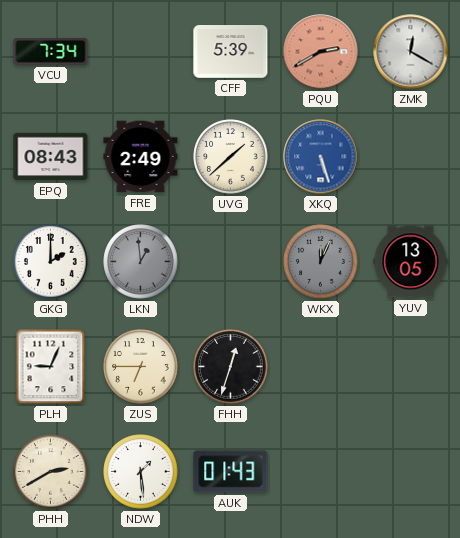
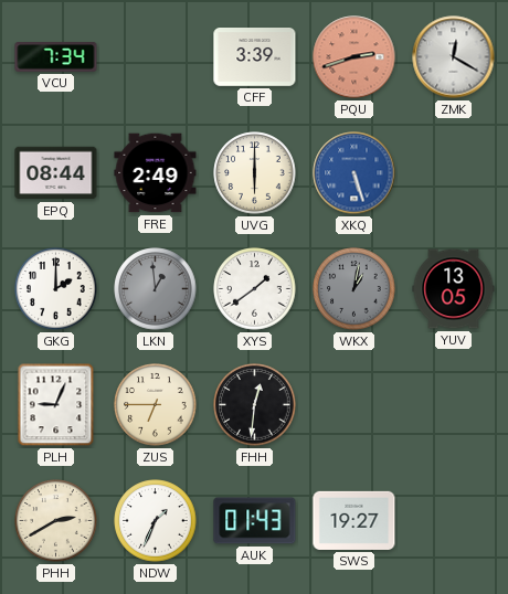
CFF: 5:39 -> 3:39
PQU: 2:40 -> 2:42
EPQ: 08:43 -> 08:44
UVG: 1:38 -> 6:00
XYS: none -> 1:39
WKX: 12:04 -> 1:02
FHH: 12:33 -> 12:31
NDW: 1:29 -> 1:34
SWS: none -> 19:27
